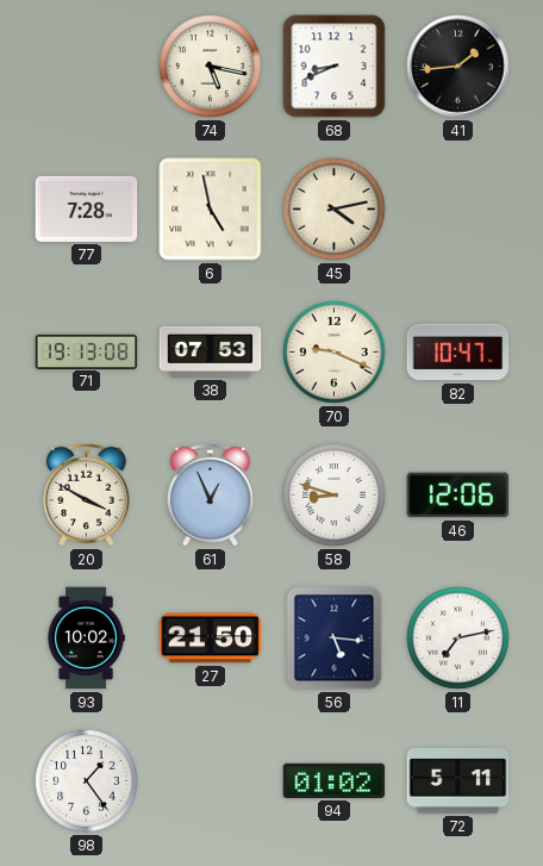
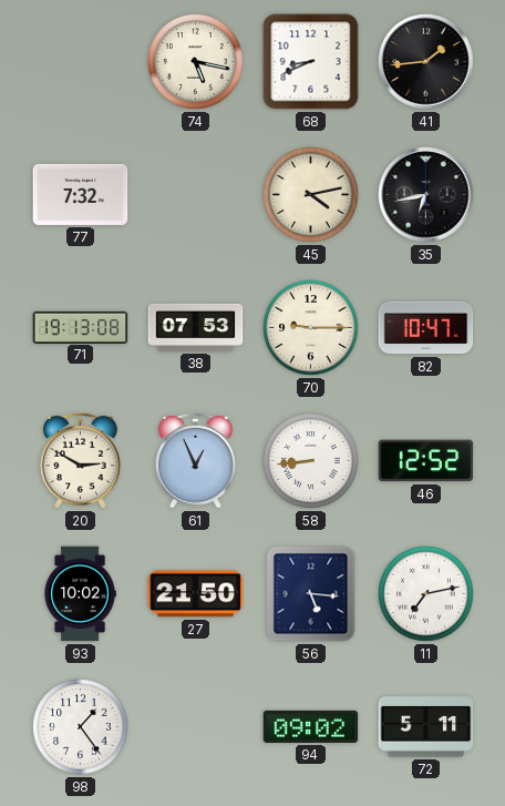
77: 7:28 -> 7:32
6: 4:58 -> none
35: none -> 6:43
70: 9:19 -> 9:15
20: 3:50 -> 2:50
58: 8:48 -> 8:44
46: 12:06 -> 12:52
94: 01:02 -> 09:02
